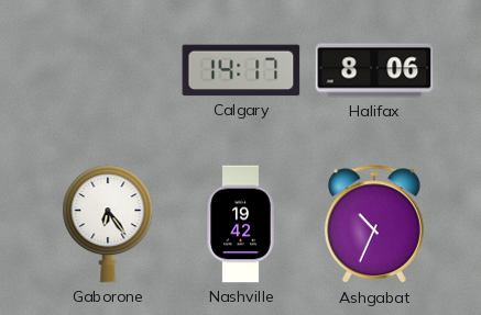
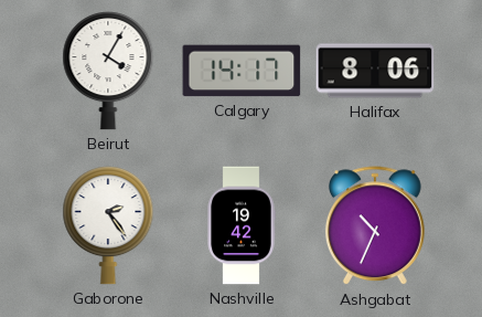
Beirut: none -> 4:05
Gaborone: 6:24 -> 2:24
